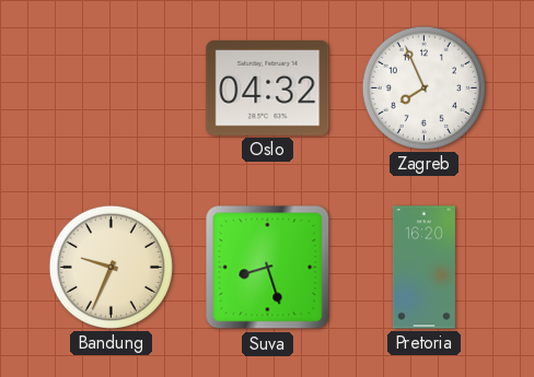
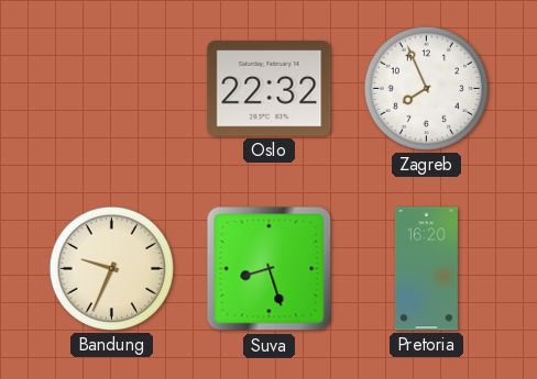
Oslo: 04:32 -> 22:32
